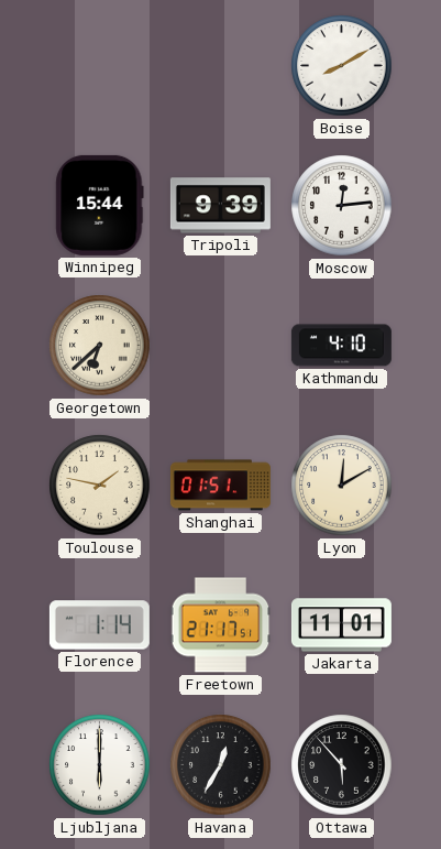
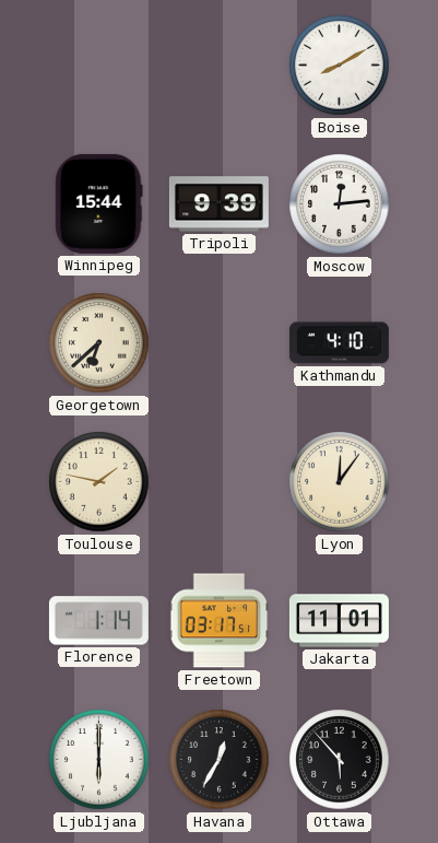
Shanghai: 01:51 -> none
Lyon: 12:10 -> 12:06
Freetown: 21:17 -> 03:17
